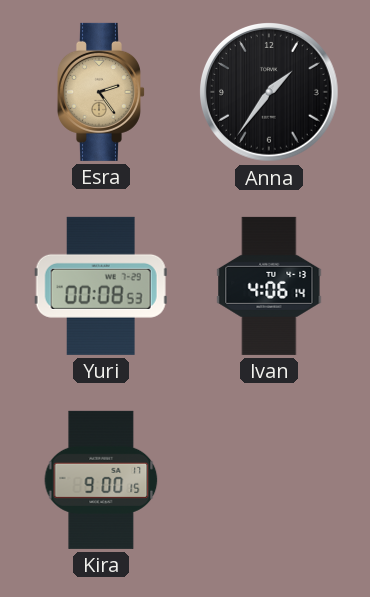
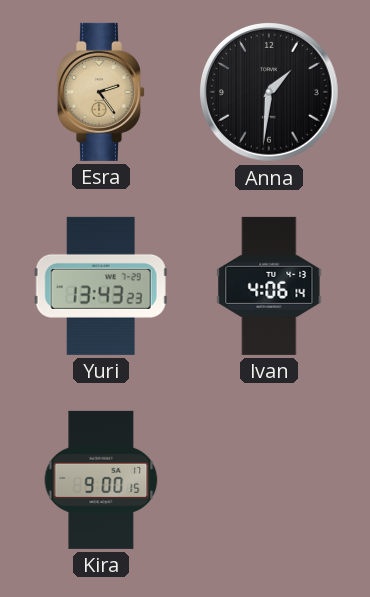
Anna: 1:36 -> 1:31
Yuri: 00:08 -> 13:43
